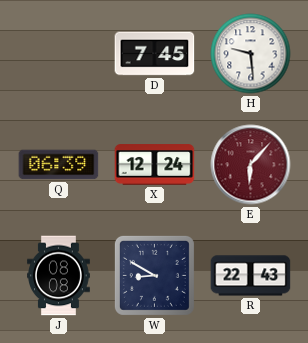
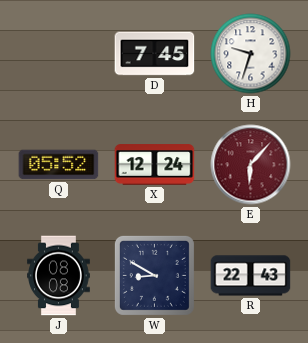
H: 9:29 -> 9:33
Q: 06:39 -> 05:52
